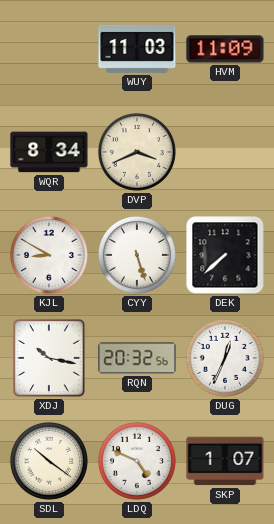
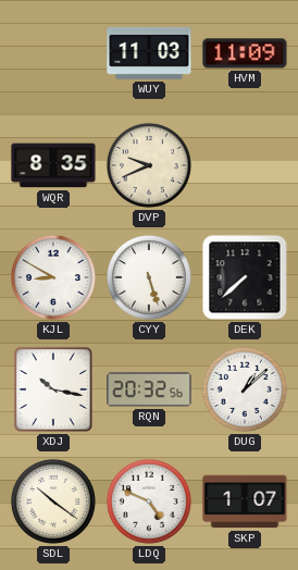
WQR: 8:34 -> 8:35
DVP: 3:41 -> 9:41
DUG: 12:34 -> 1:08
